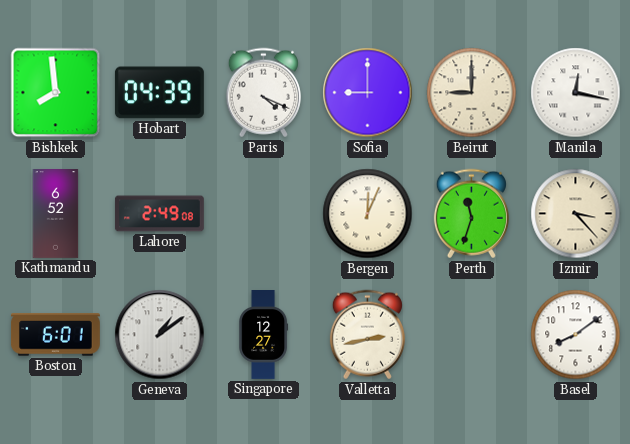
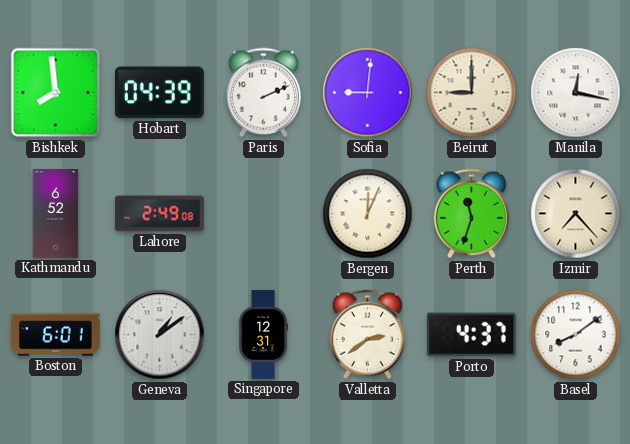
Paris: 4:19 -> 2:11
Sofia: 9:00 -> 9:01
Izmir: 3:23 -> 7:23
Singapore: 12:27 -> 12:31
Valletta: 2:43 -> 2:39
Porto: none -> 4:37
